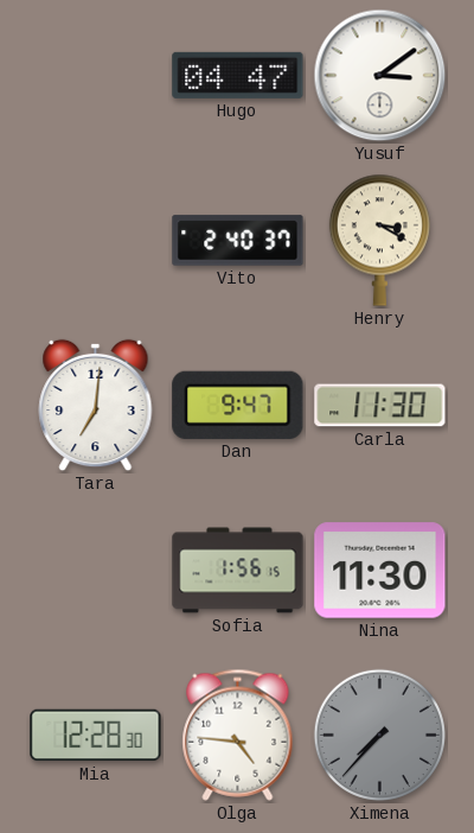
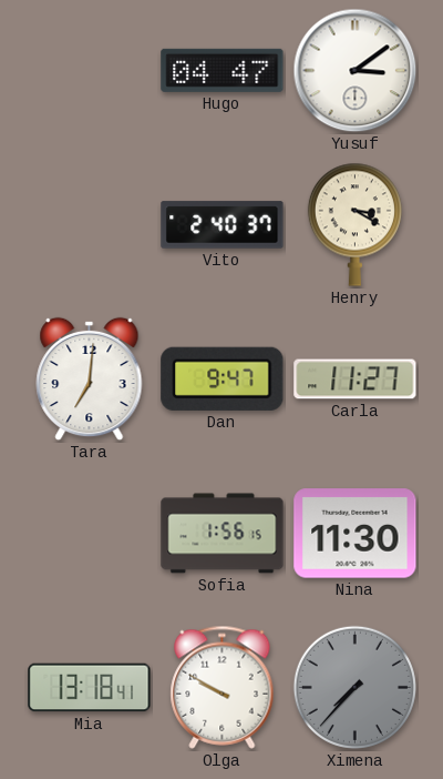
Carla: 11:30 -> 11:27
Mia: 12:28 -> 13:18
Olga: 4:46 -> 9:50
